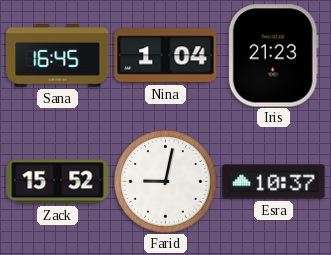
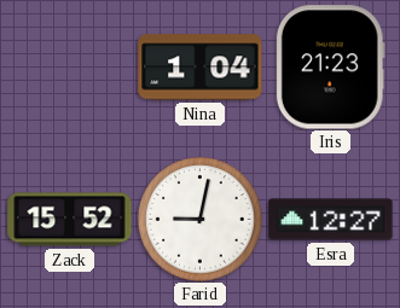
Sana: 16:45 -> none
Esra: 10:37 -> 12:27
